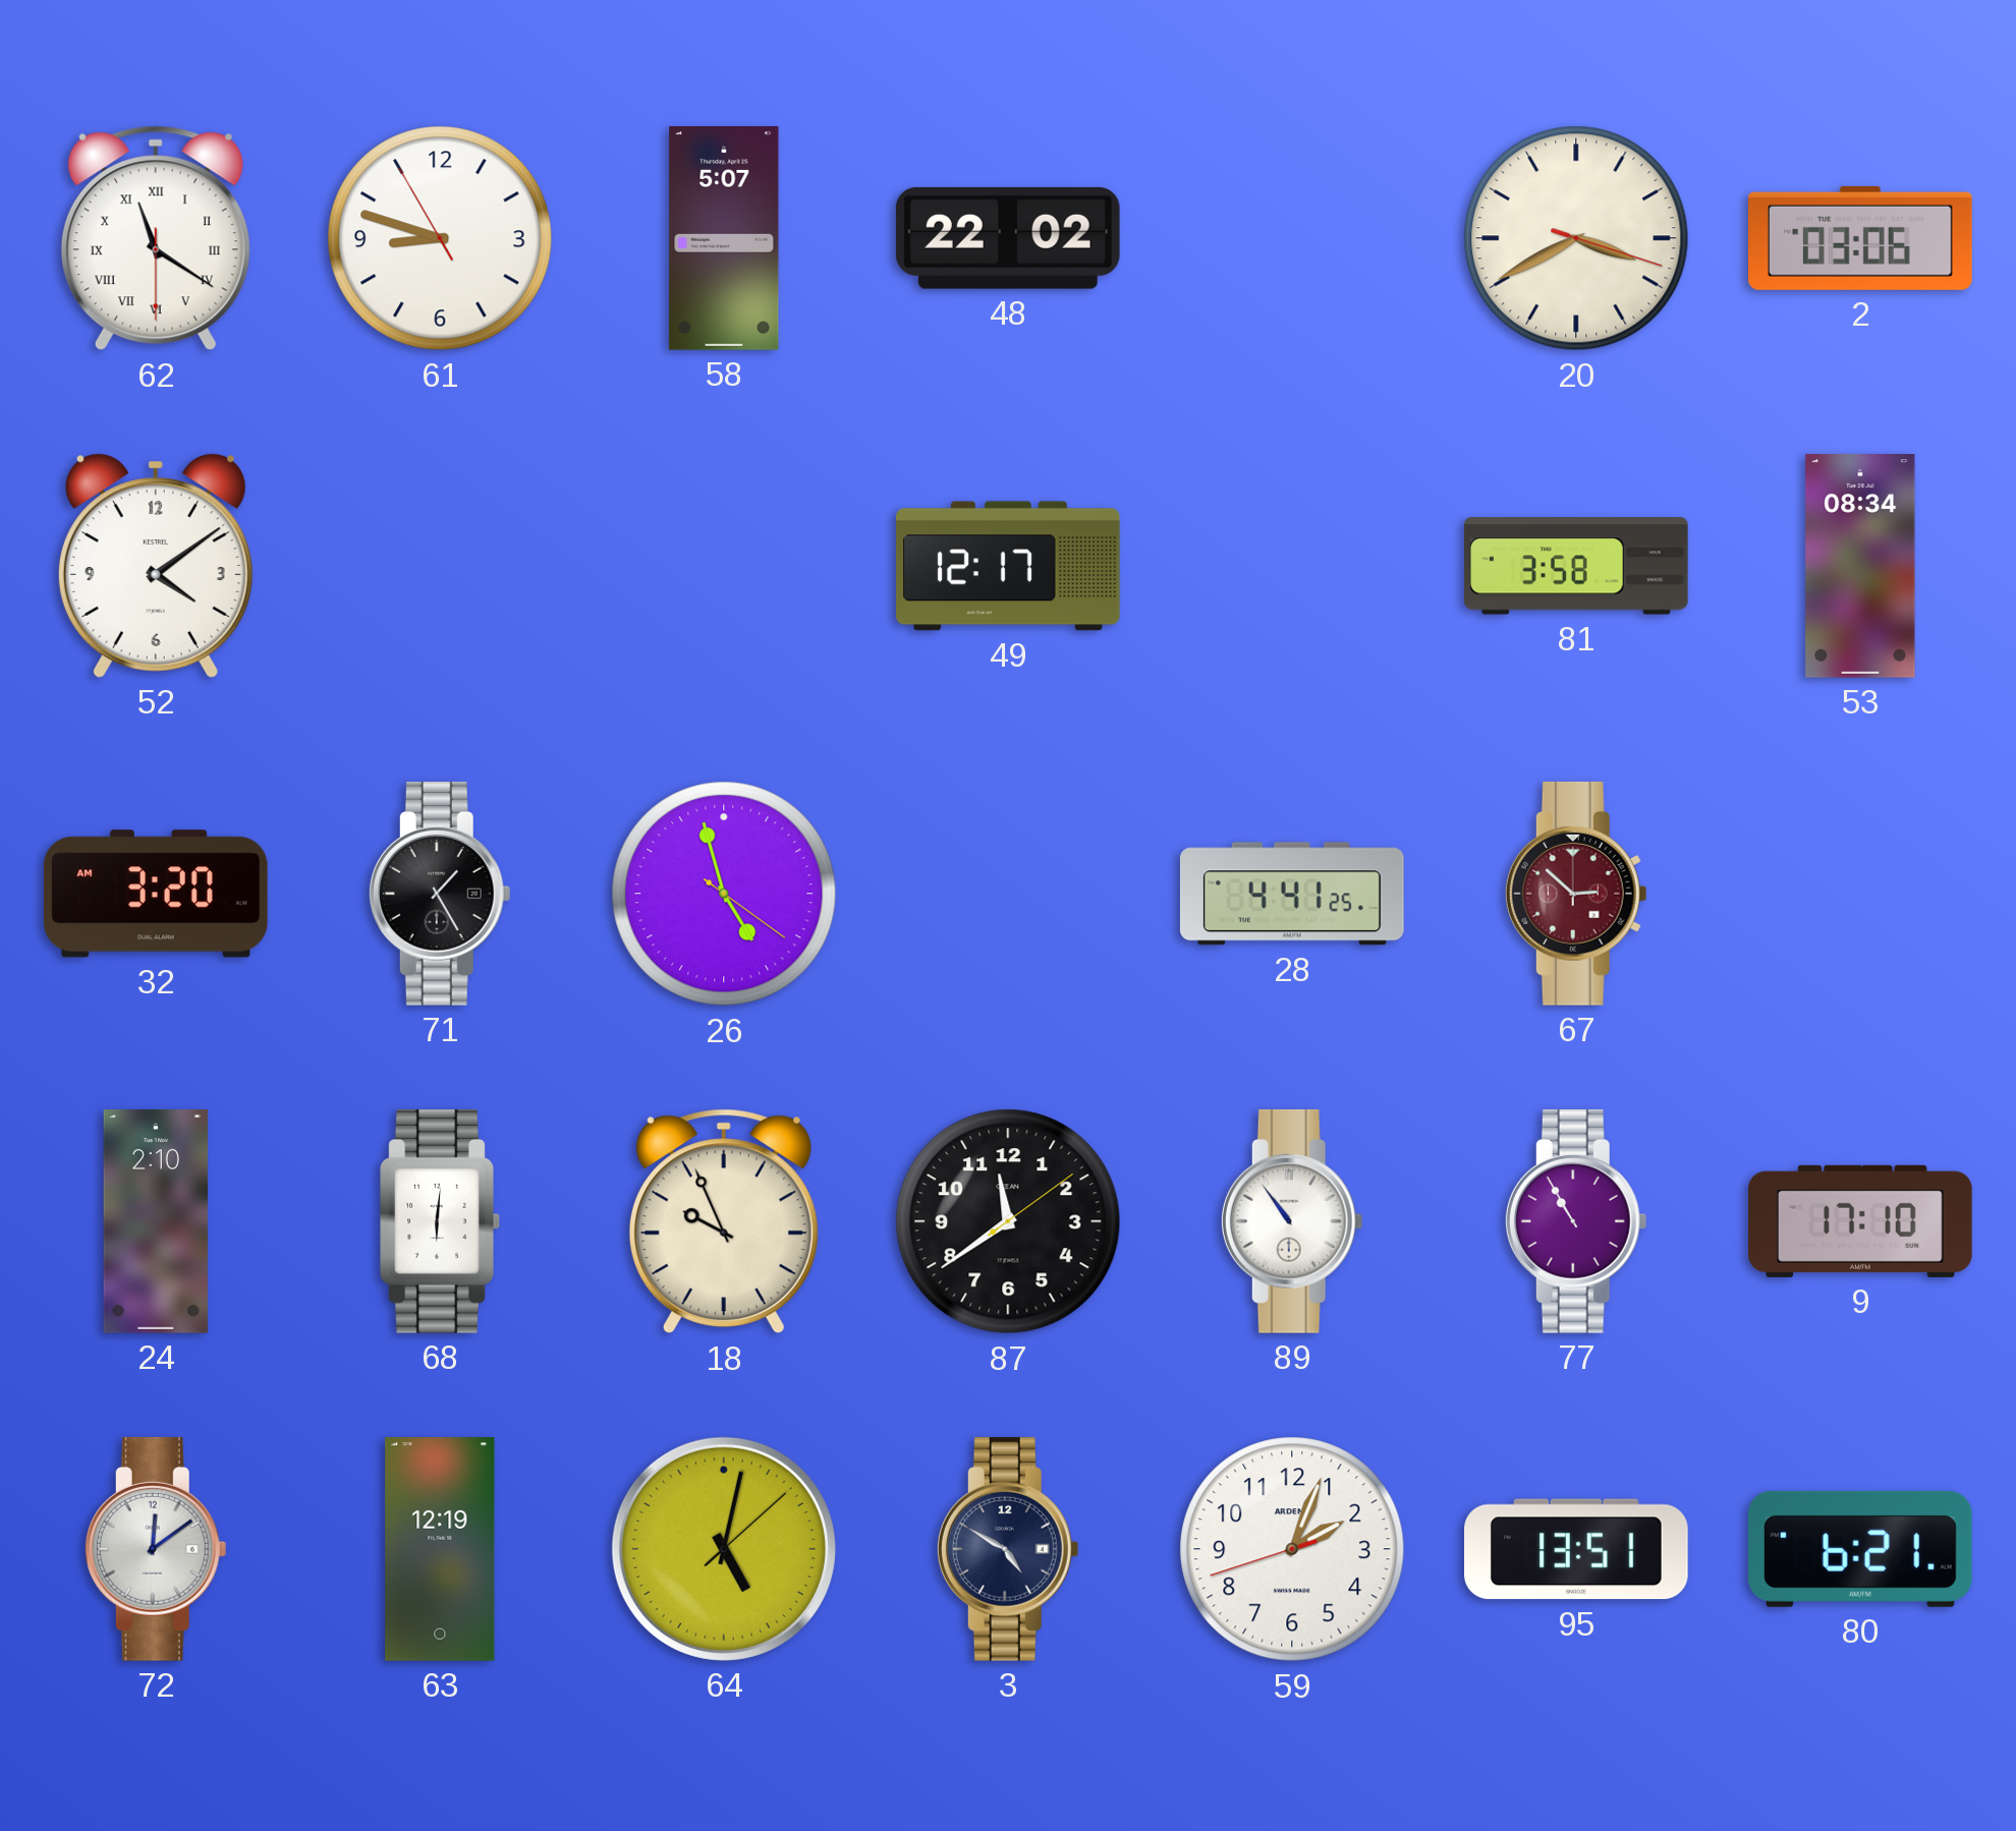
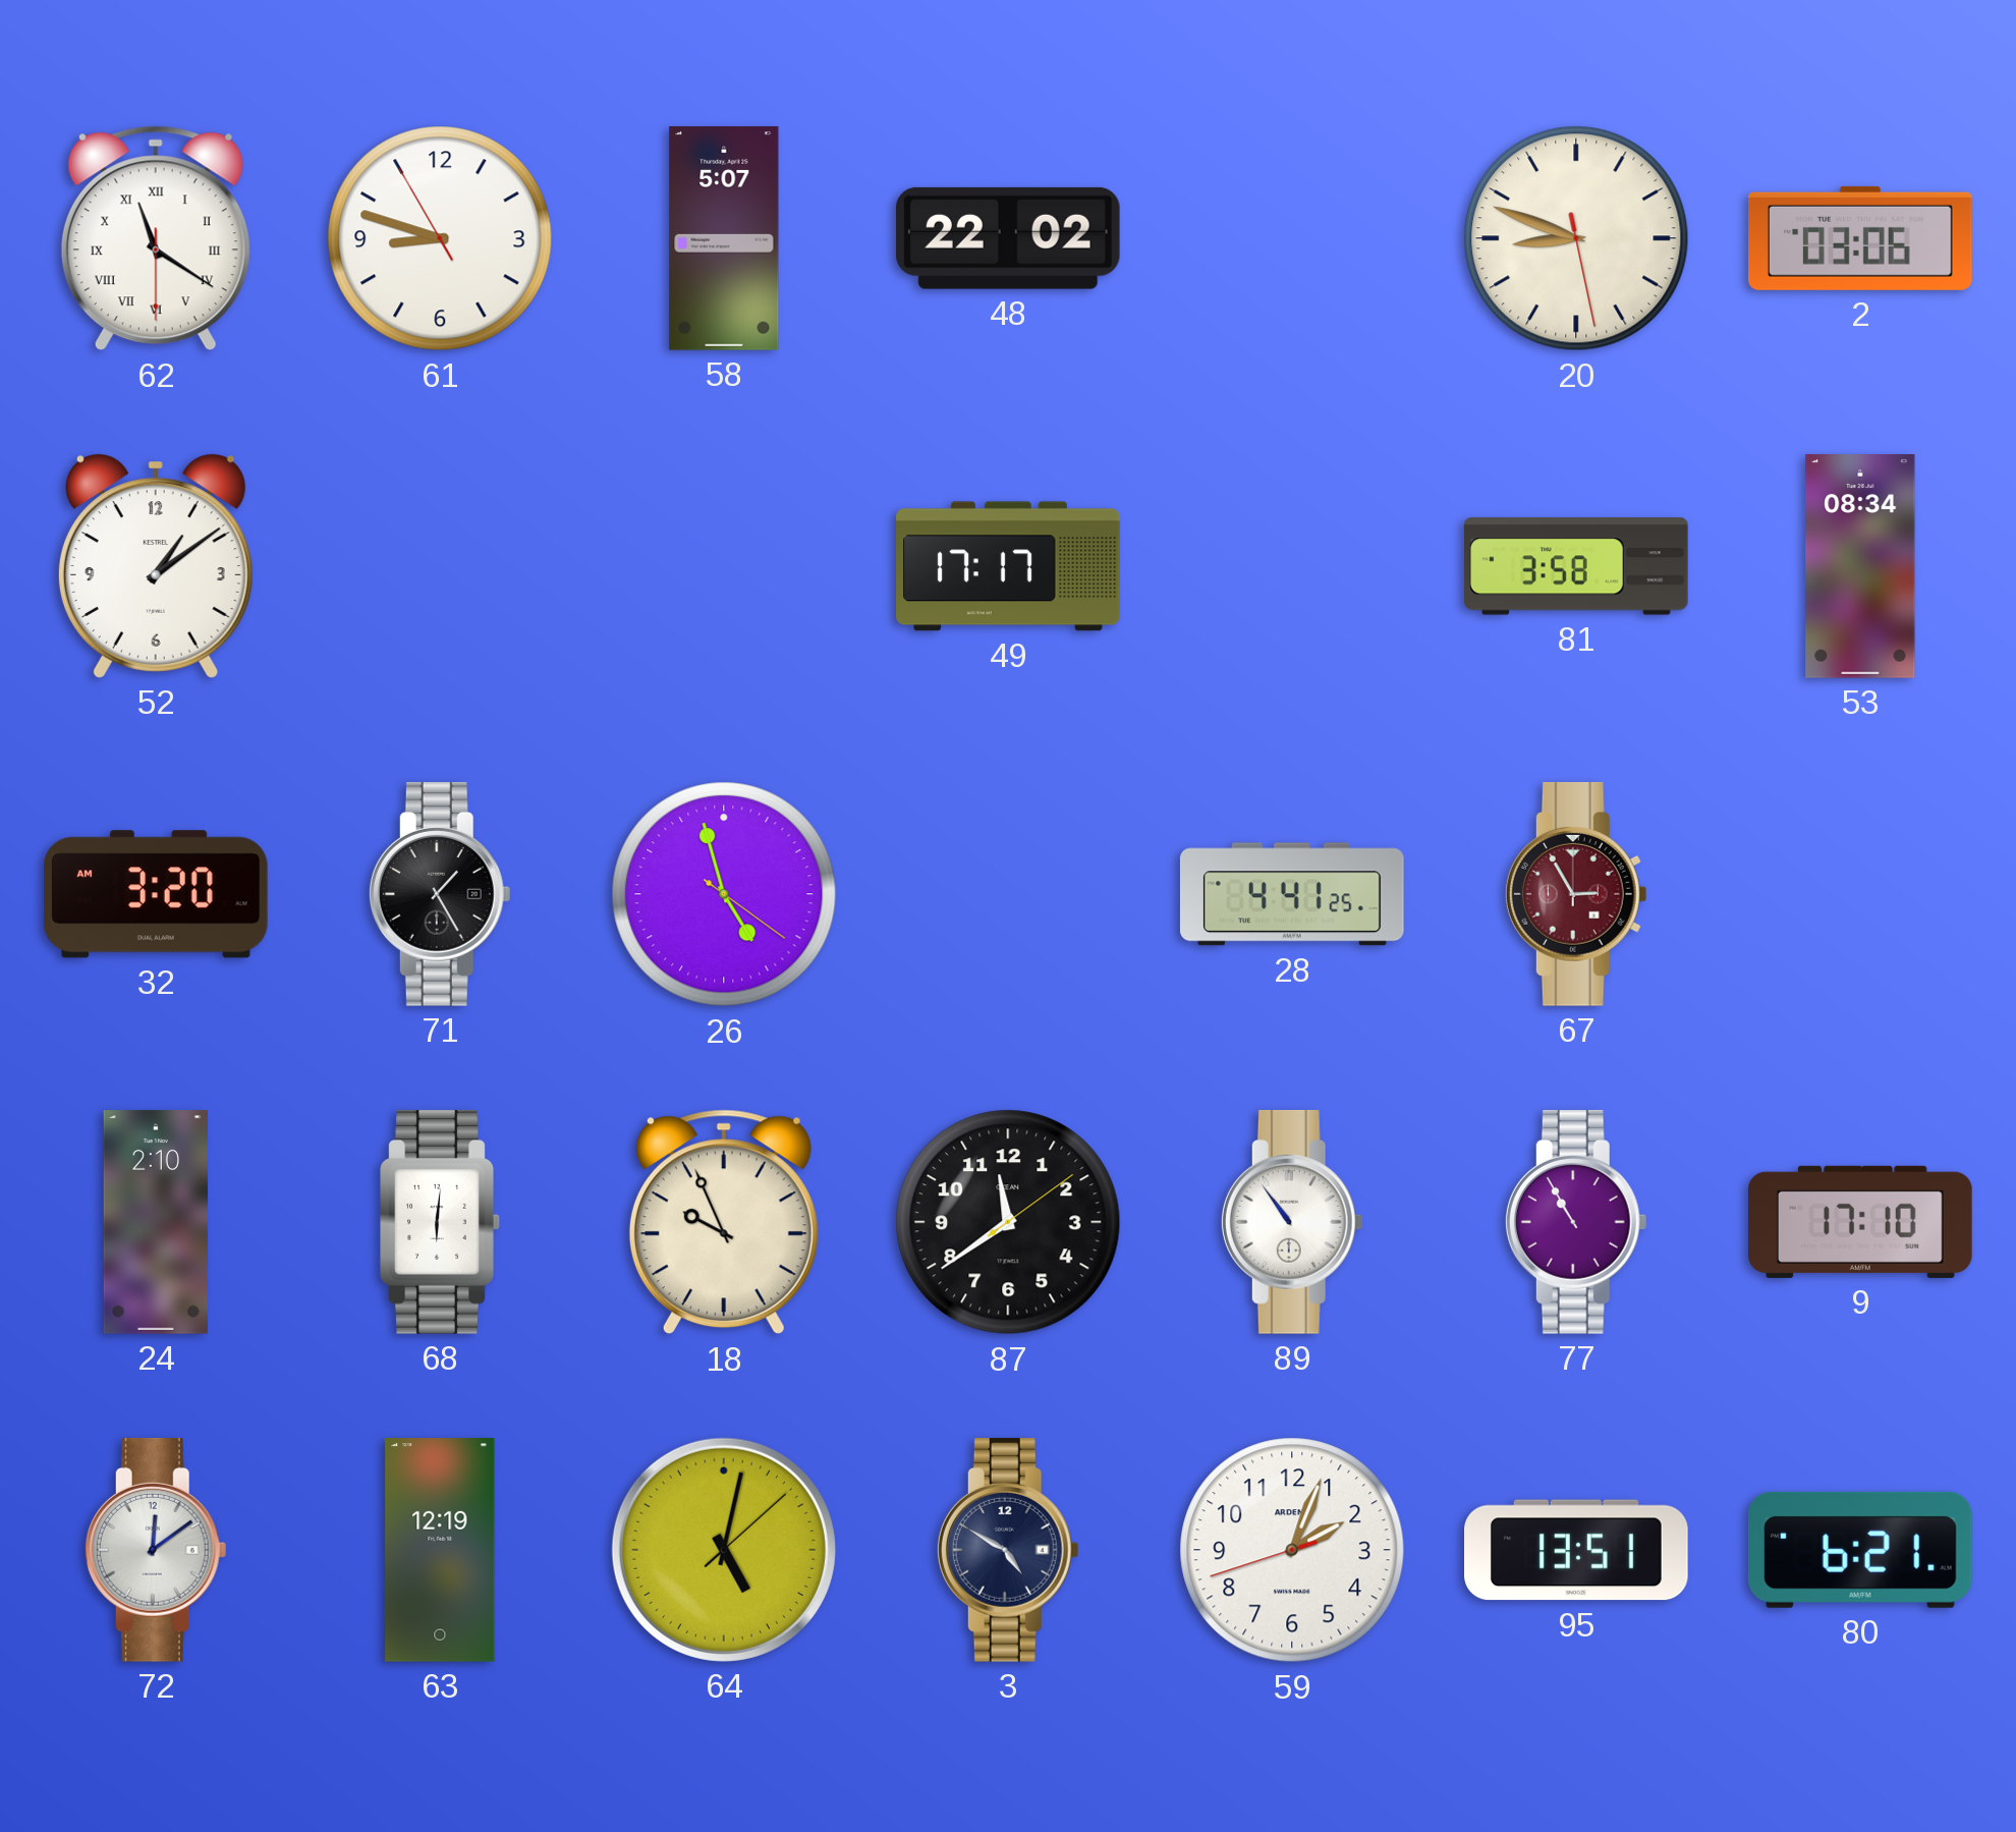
20: 3:40 -> 8:48
52: 4:09 -> 1:09
49: 12:17 -> 17:17
67: 2:52 -> 2:55
